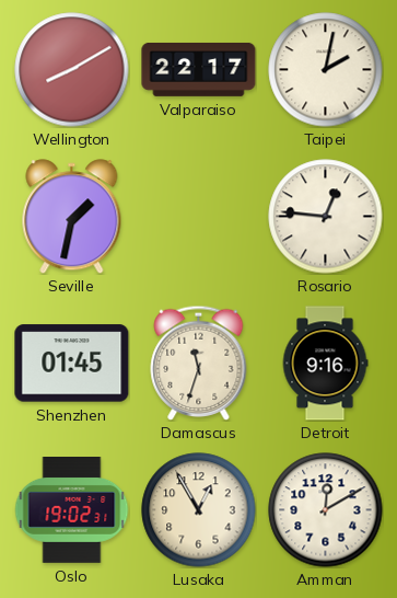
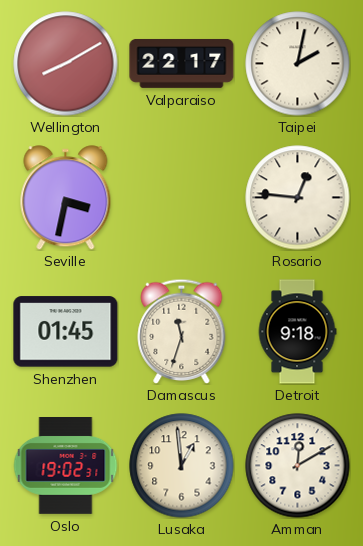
Seville: 1:32 -> 3:32
Detroit: 9:16 -> 9:18
Lusaka: 12:55 -> 12:59
